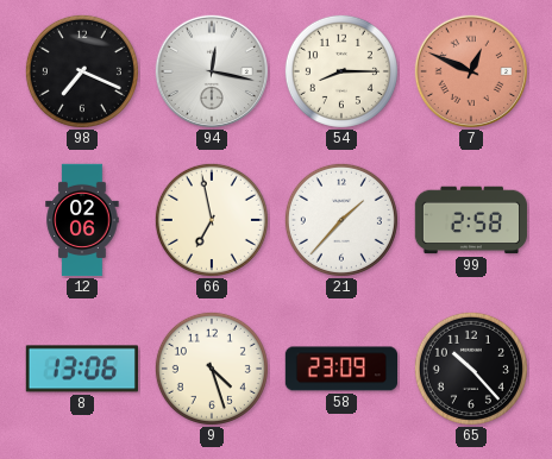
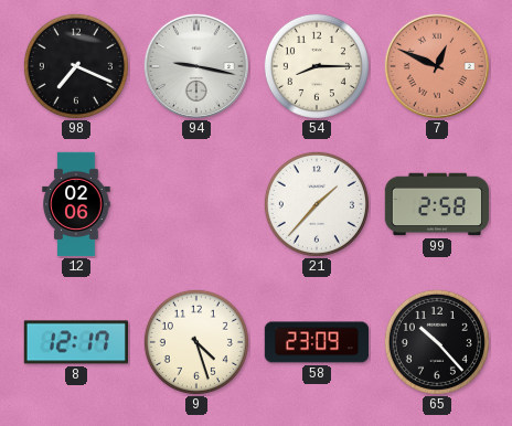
94: 12:17 -> 9:17
66: 6:58 -> none
8: 13:06 -> 12:17
